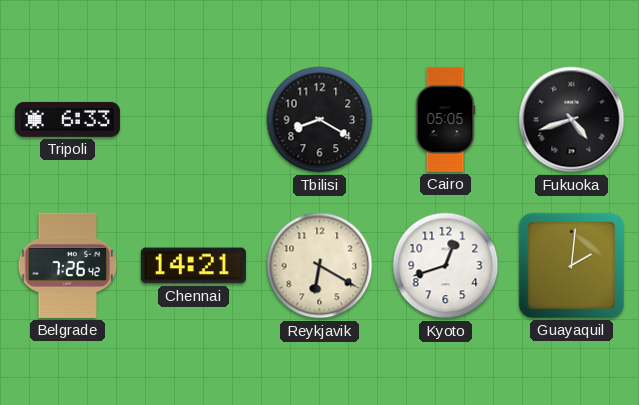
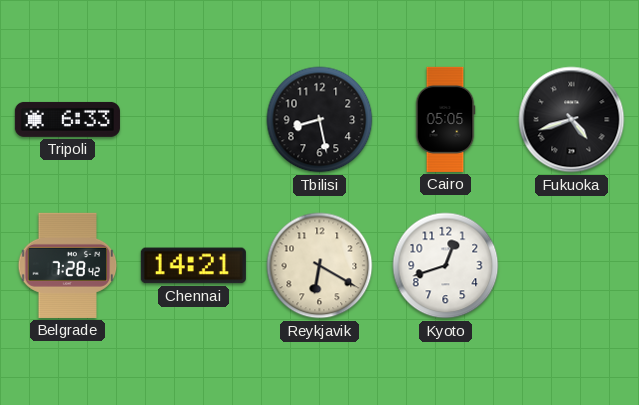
Tbilisi: 8:20 -> 8:28
Belgrade: 7:26 -> 7:28
Guayaquil: 2:01 -> none
